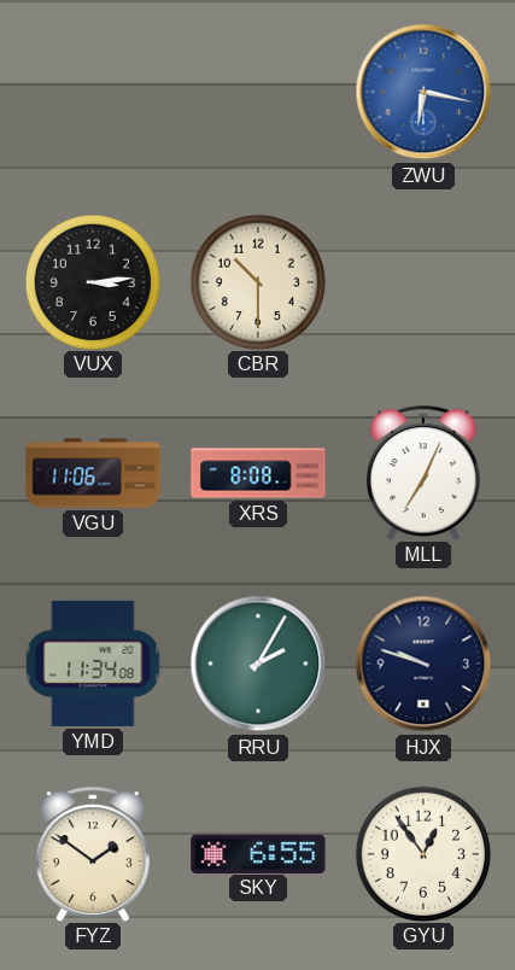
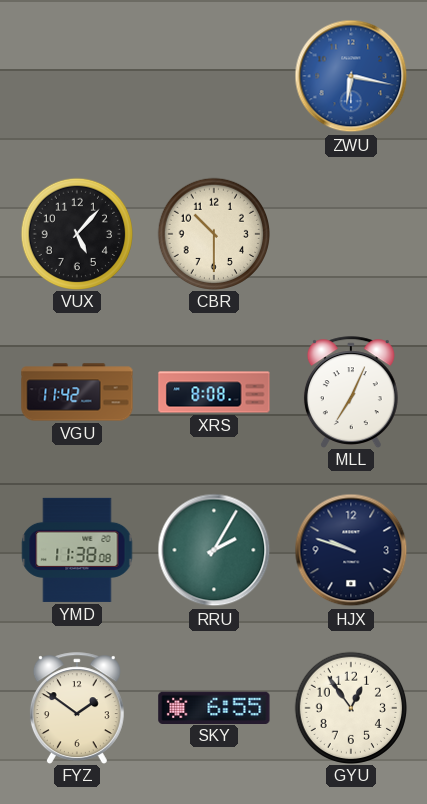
VUX: 3:14 -> 5:07
VGU: 11:06 -> 11:42
YMD: 11:34 -> 11:38
